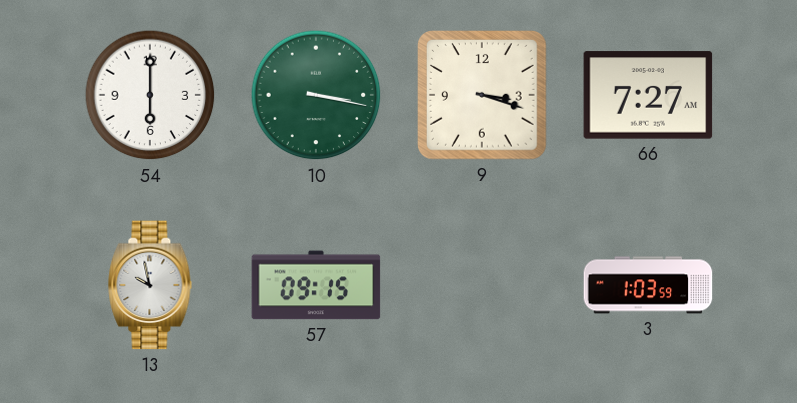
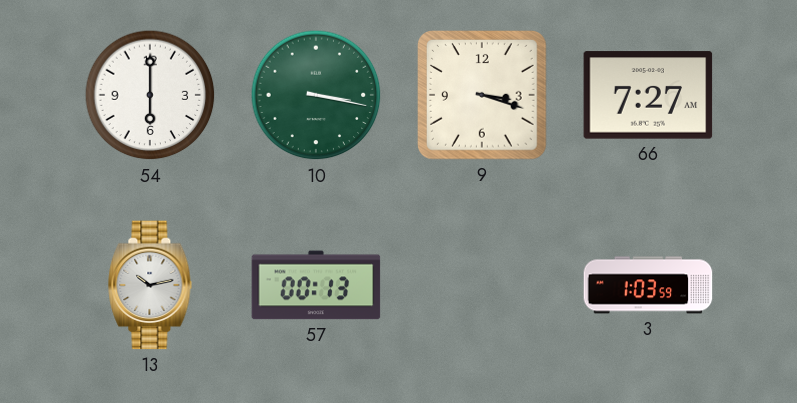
13: 9:58 -> 10:13
57: 09:15 -> 00:13
